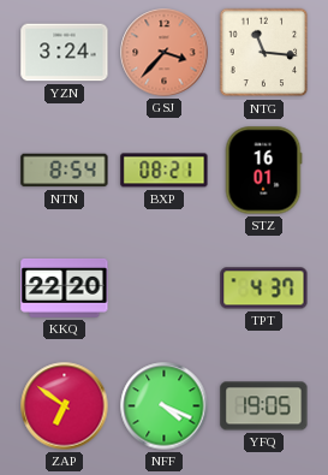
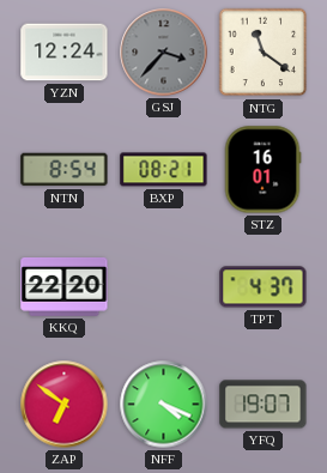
YZN: 3:24 -> 12:24
GSJ dial: salmon -> grey
NTG: 11:16 -> 11:21
YFQ: 19:05 -> 19:07
